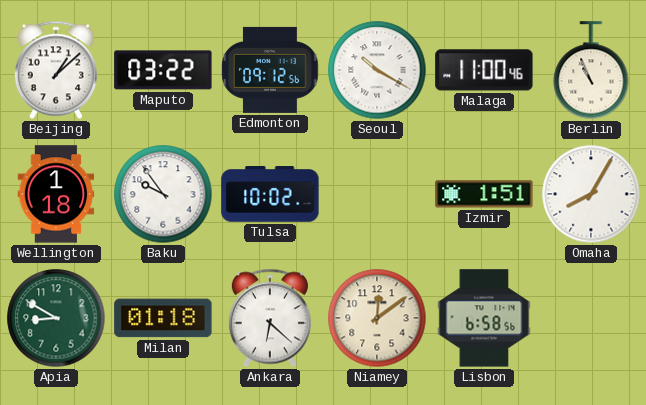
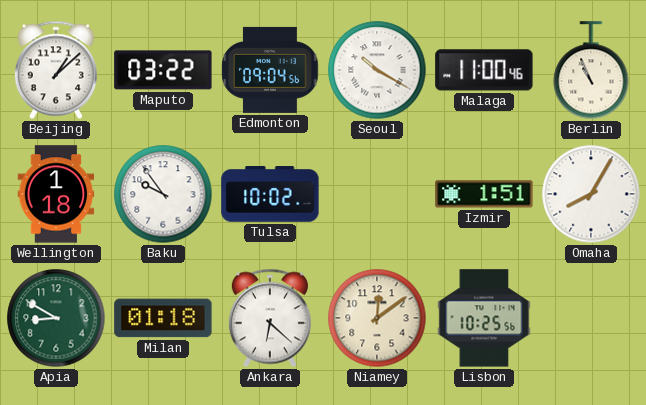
Edmonton: 09:12 -> 09:04
Lisbon: 6:58 -> 10:25
